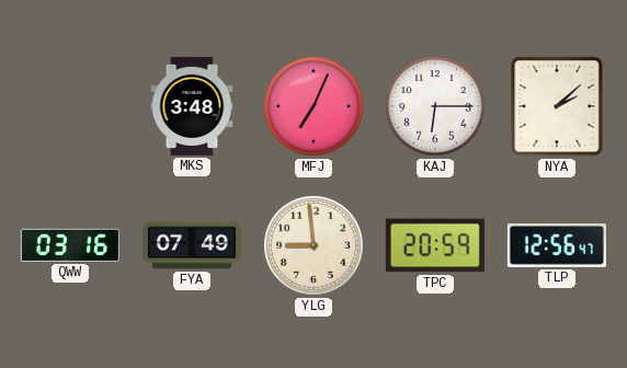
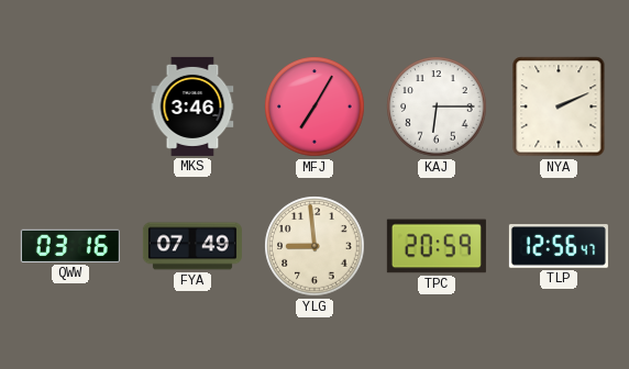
MKS: 3:48 -> 3:46
MFJ: 7:04 -> 7:05
NYA: 2:08 -> 2:11
